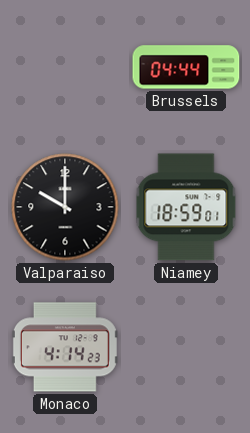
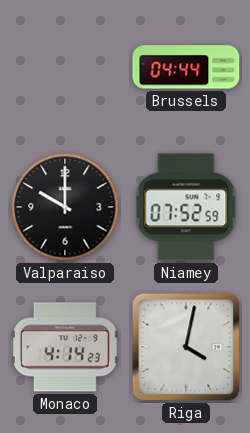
Niamey: 18:59 -> 07:52
Riga: none -> 4:02
